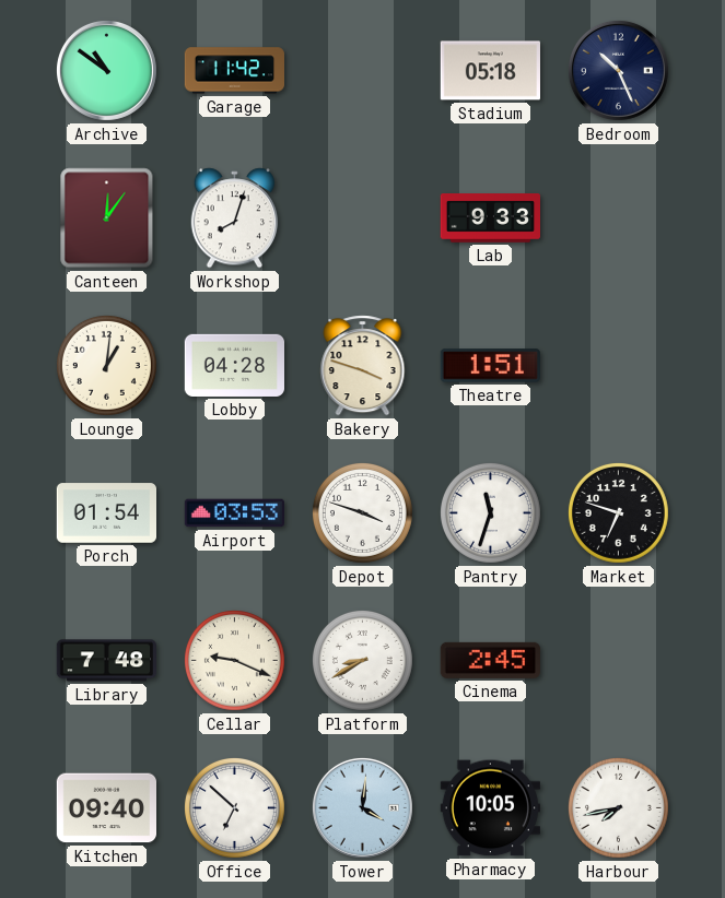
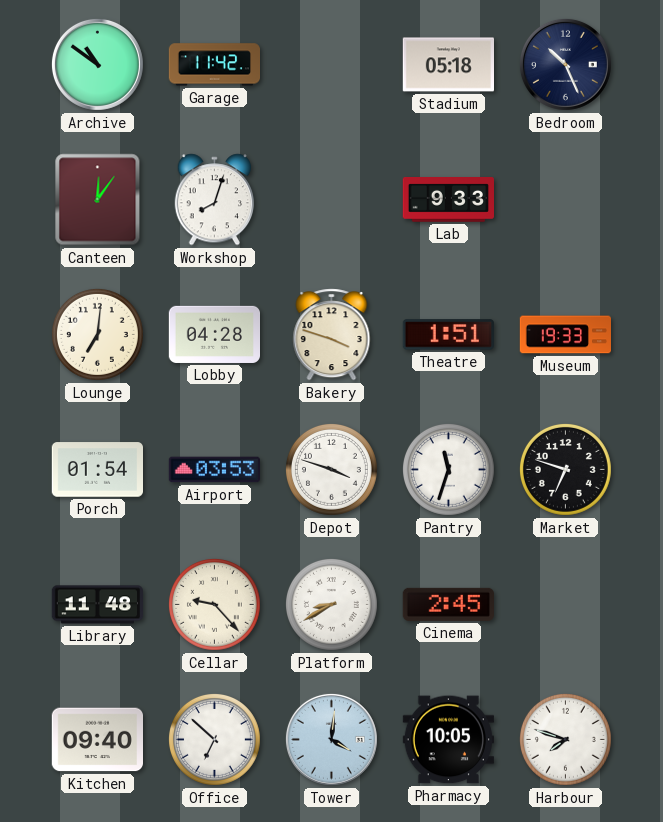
Lounge: 1:01 -> 7:01
Museum: none -> 19:33
Library: 7:48 -> 11:48
Cellar: 9:19 -> 9:23
Harbour: 7:43 -> 7:48
